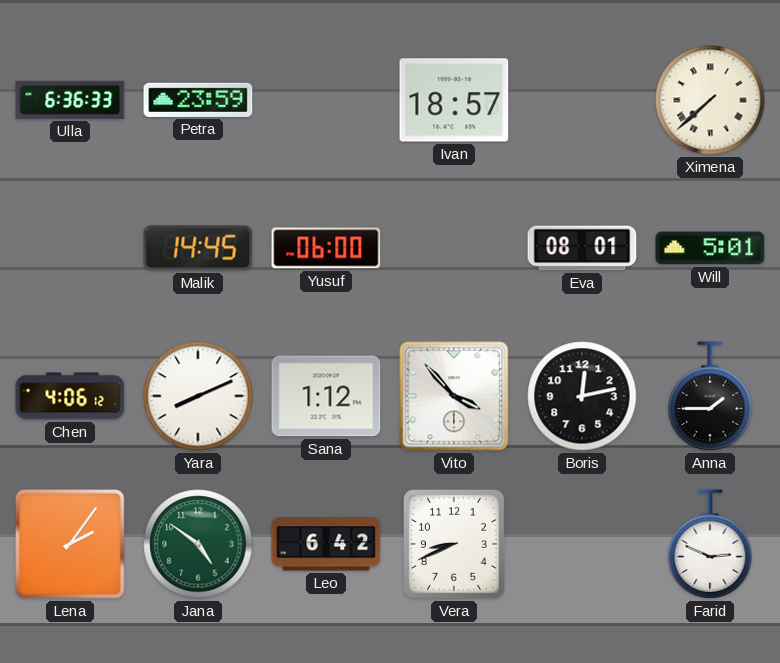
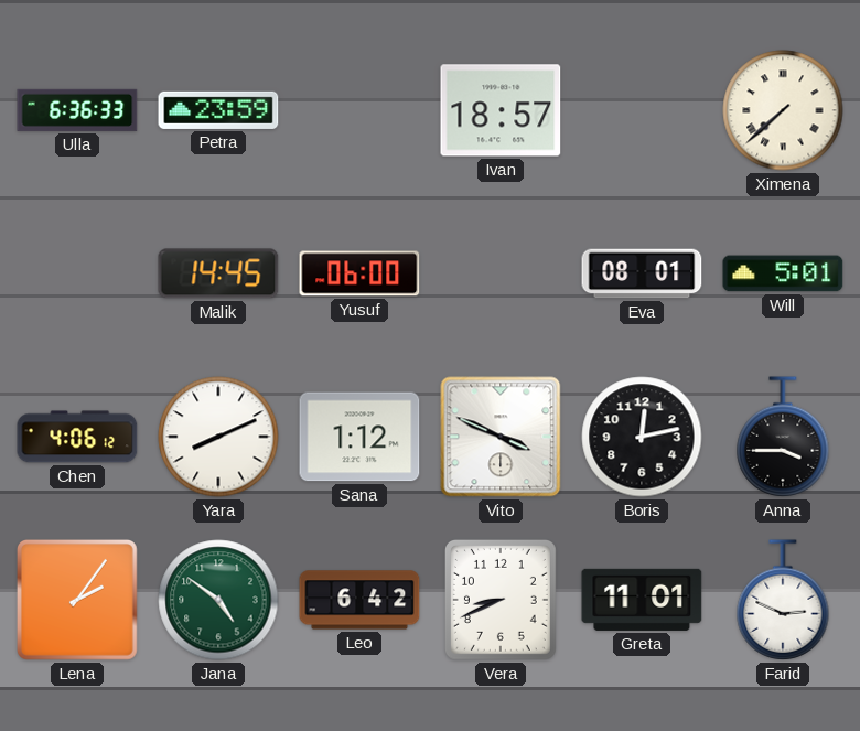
Vito: 3:53 -> 3:49
Anna: 1:45 -> 3:45
Greta: none -> 11:01
